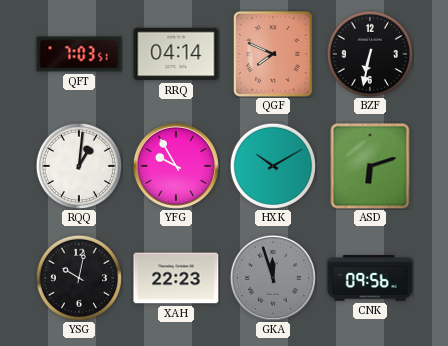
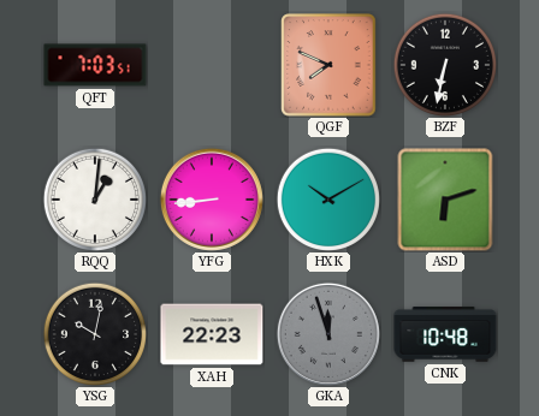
RRQ: 04:14 -> none
YFG: 9:55 -> 8:44
CNK: 09:56 -> 10:48
